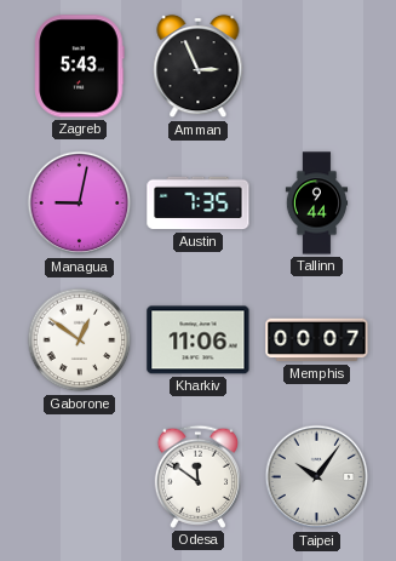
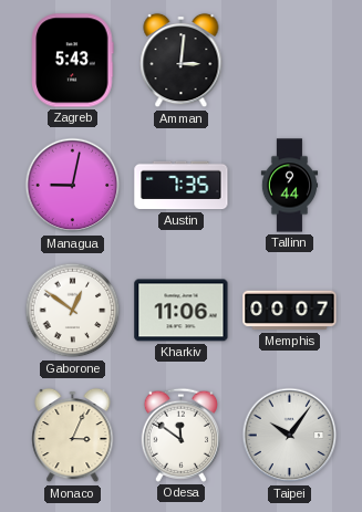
Amman: 2:56 -> 3:01
Monaco: none -> 3:04
